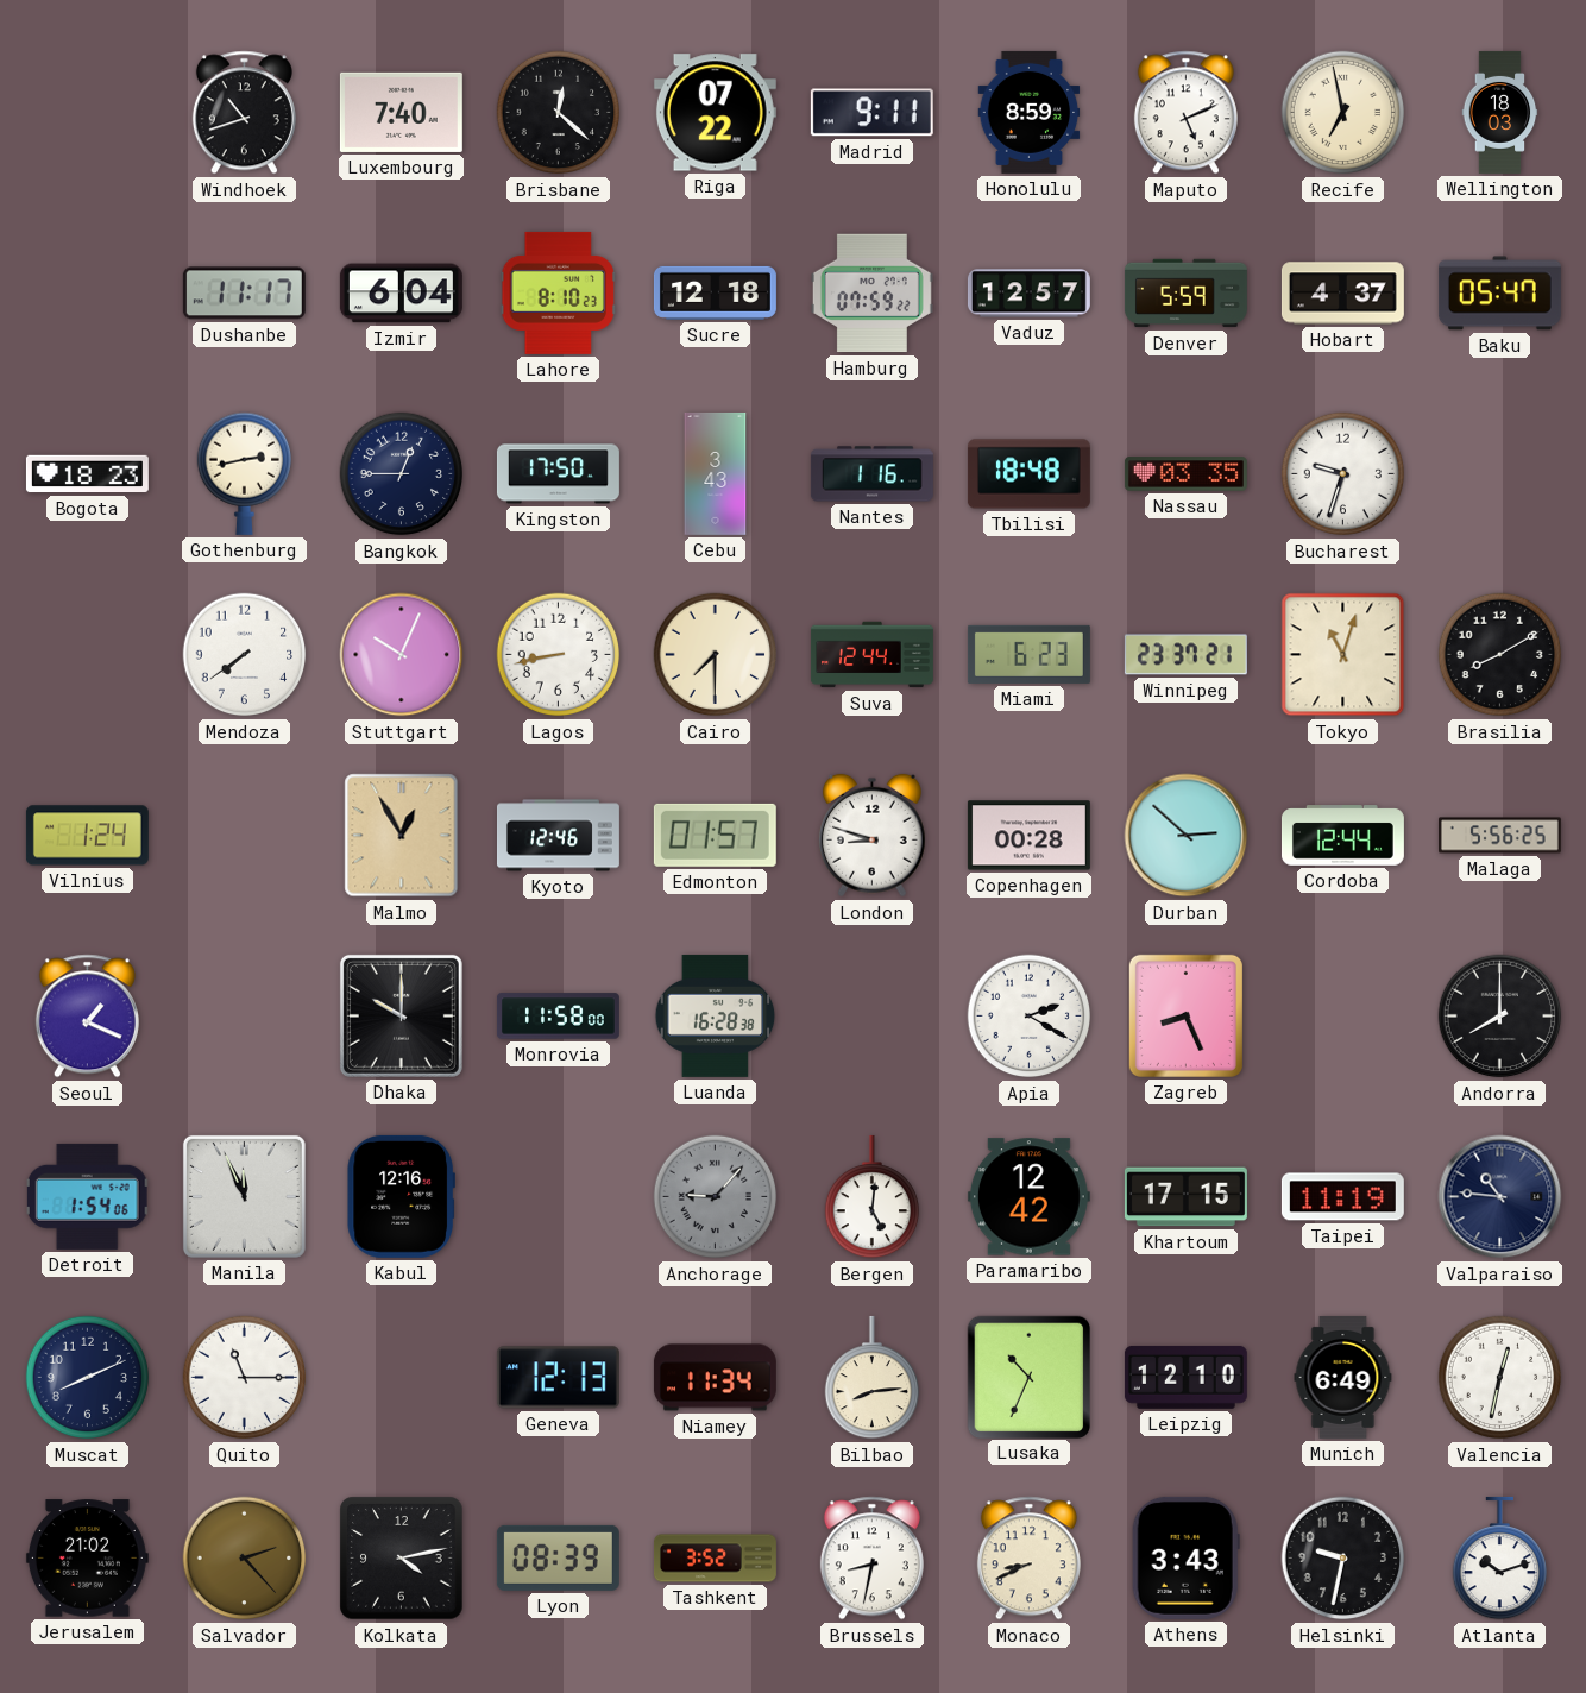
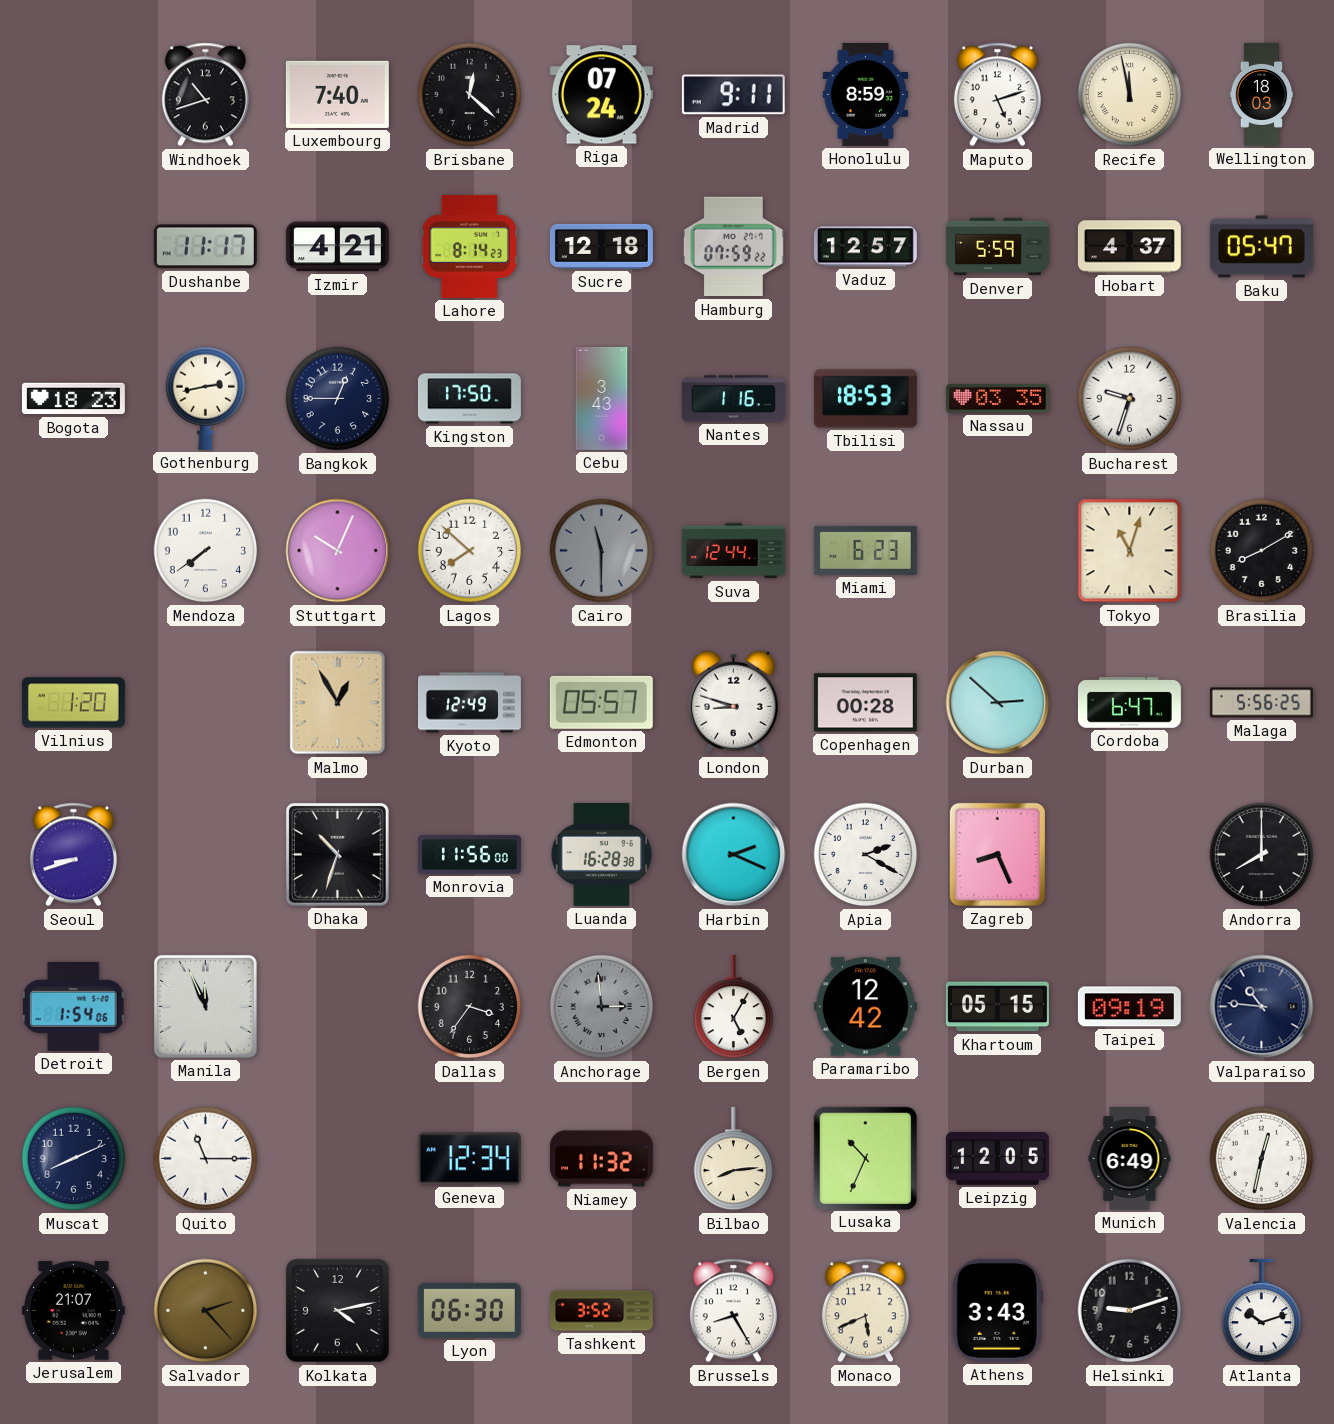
Riga: 07:22 -> 07:24
Maputo: 5:11 -> 5:12
Recife: 6:58 -> 11:58
Izmir: 6:04 -> 4:21
Lahore: 8:10 -> 8:14
Tbilisi: 18:48 -> 18:53
Lagos: 8:43 -> 7:52
Cairo: 7:30 -> 11:30
Cairo dial: cream -> grey
Winnipeg: 23:37 -> none
Vilnius: 1:24 -> 1:20
Kyoto: 12:46 -> 12:49
Edmonton: 01:57 -> 05:57
Cordoba: 12:44 -> 6:47
Seoul: 1:19 -> 8:42
Dhaka: 10:00 -> 10:33
Monrovia: 11:58 -> 11:56
Harbin: none -> 2:19
Kabul: 12:16 -> none
Dallas: none -> 3:36
Anchorage: 9:07 -> 2:59
Bergen: 5:01 -> 5:05
Khartoum: 17:15 -> 05:15
Taipei: 11:19 -> 09:19
Geneva: 12:13 -> 12:34
Niamey: 11:34 -> 11:32
Leipzig: 12:10 -> 12:05
Jerusalem: 21:02 -> 21:07
Lyon: 08:39 -> 06:30
Brussels: 8:32 -> 8:25
Monaco: 8:41 -> 5:41
Helsinki: 9:32 -> 9:12
